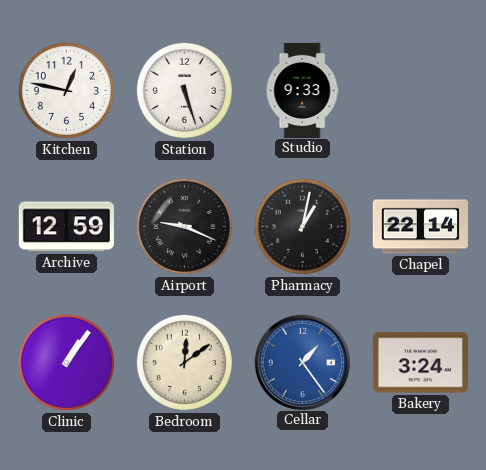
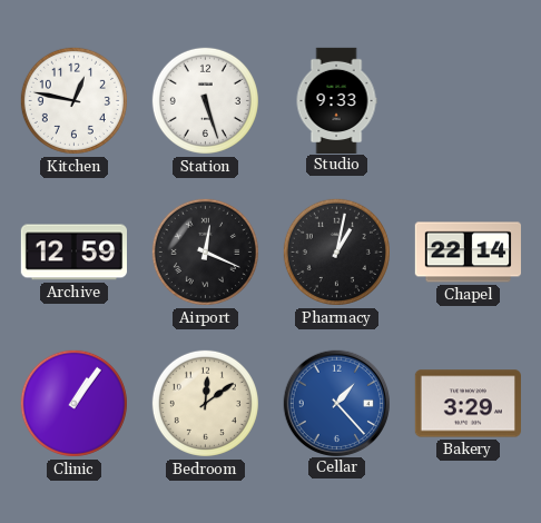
Airport: 9:19 -> 12:19
Cellar: 1:24 -> 1:23
Bakery: 3:24 -> 3:29
